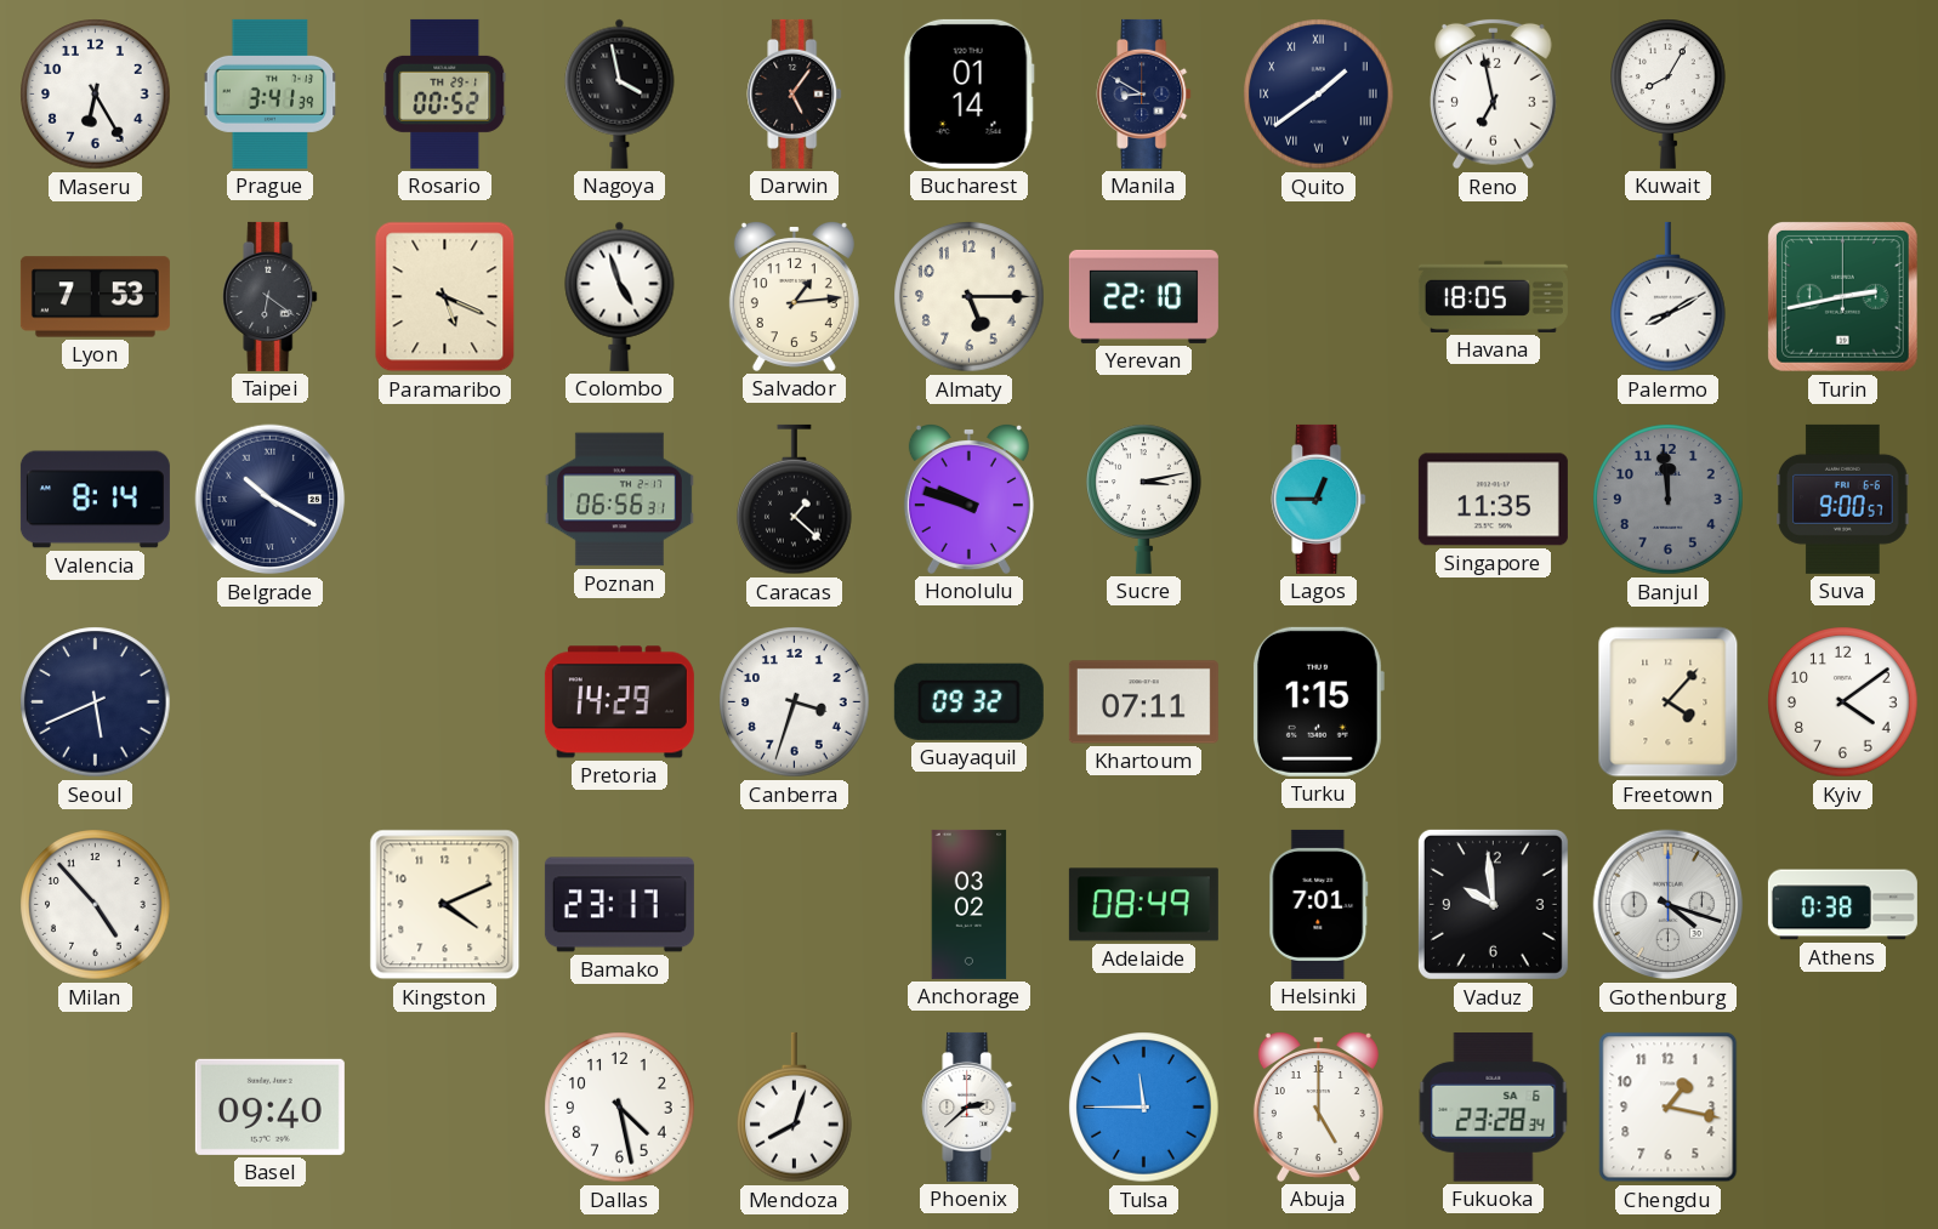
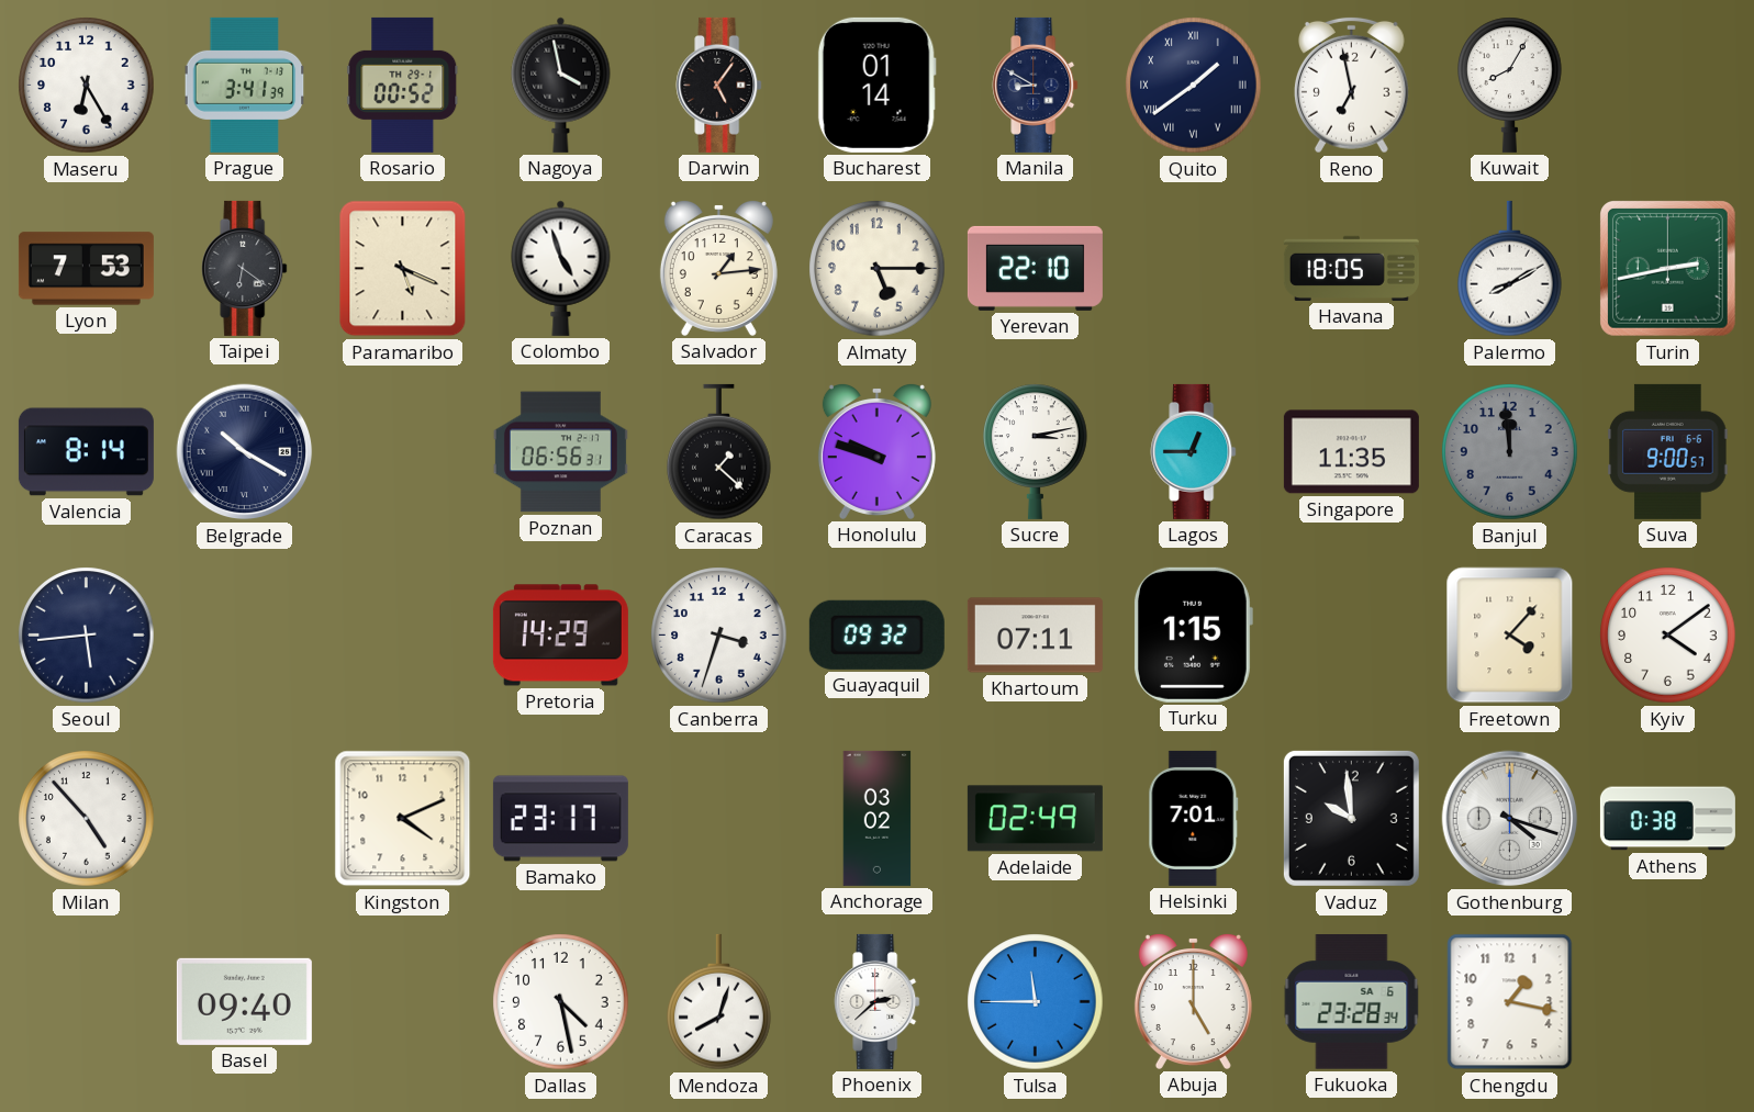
Seoul: 5:41 -> 5:44
Adelaide: 08:49 -> 02:49
